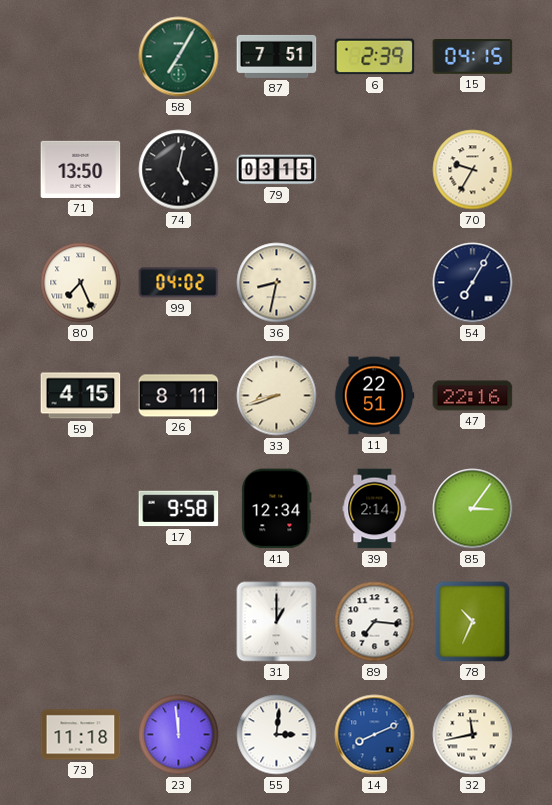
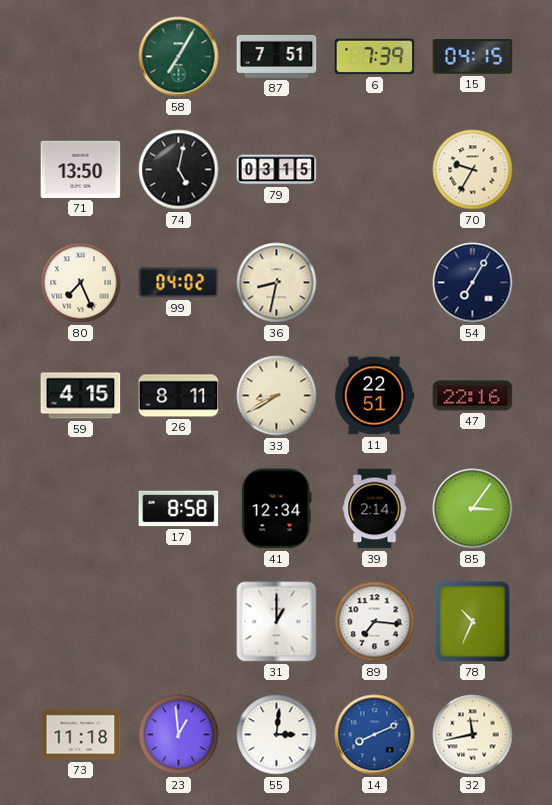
6: 2:39 -> 7:39
33: 8:42 -> 8:40
17: 9:58 -> 8:58
23: 11:59 -> 12:59
